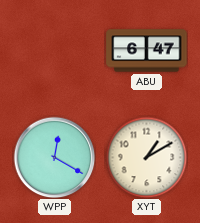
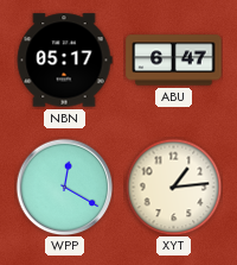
NBN: none -> 05:17
XYT: 1:10 -> 1:14
